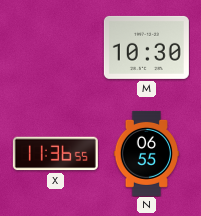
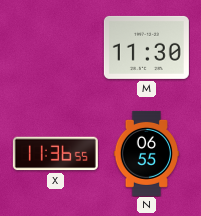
M: 10:30 -> 11:30
